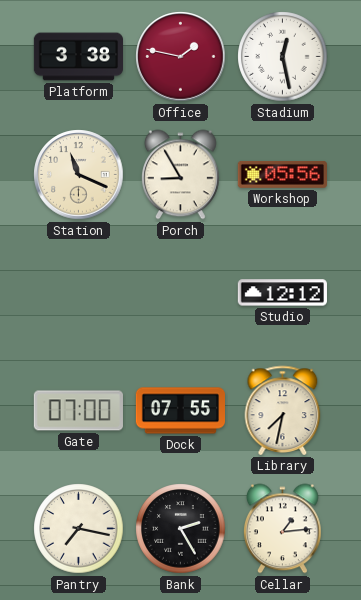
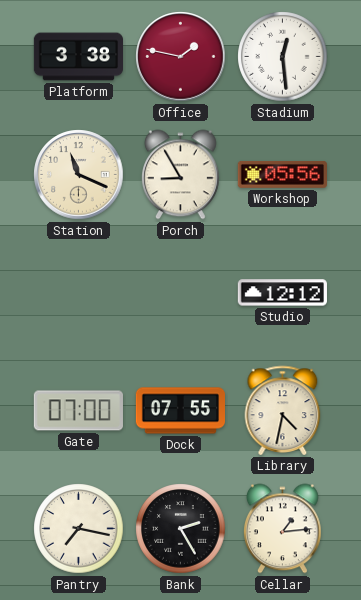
Stadium: 12:28 -> 12:29
Library: 7:32 -> 4:32
